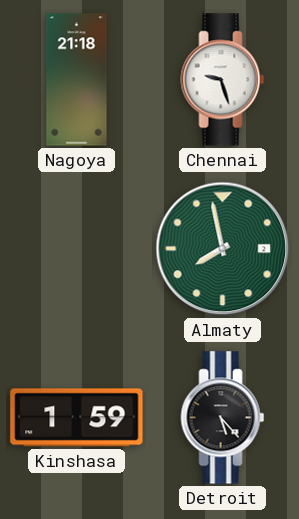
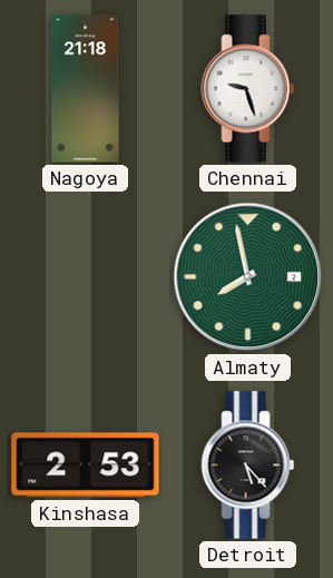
Kinshasa: 1:59 -> 2:53
